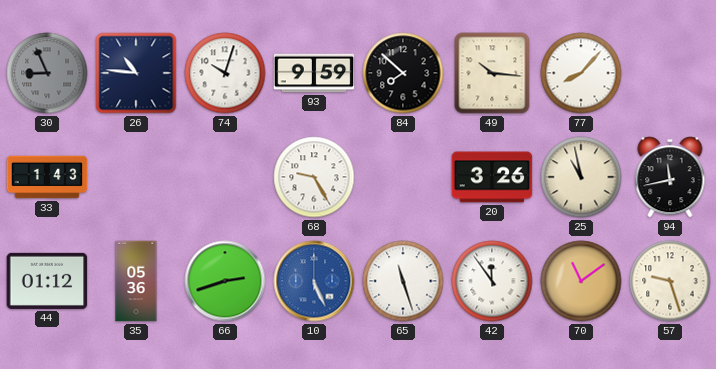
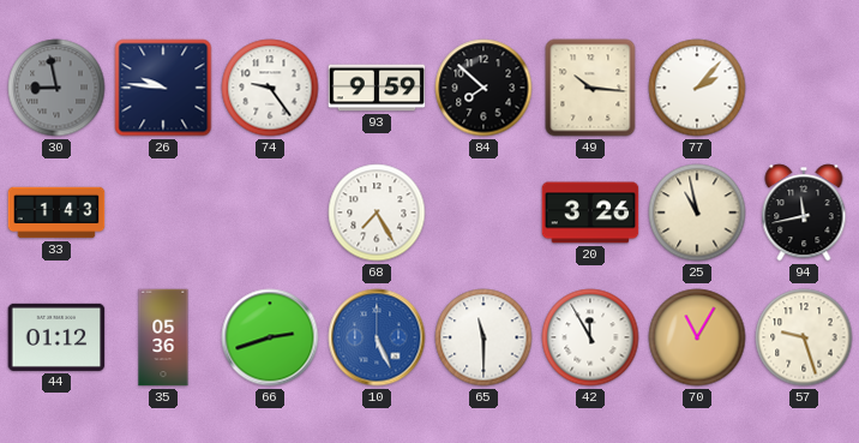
30: 8:56 -> 8:58
26: 10:46 -> 9:46
74: 10:03 -> 9:24
77: 8:07 -> 2:07
68: 9:25 -> 7:25
65: 11:27 -> 11:30
42: 11:54 -> 11:55
70: 11:09 -> 11:05
